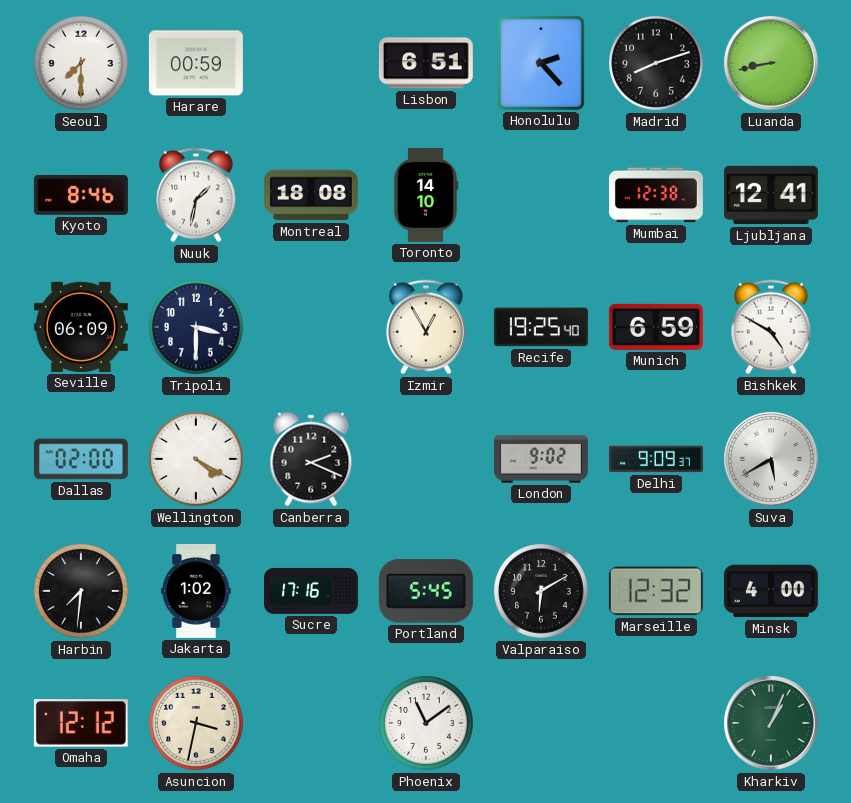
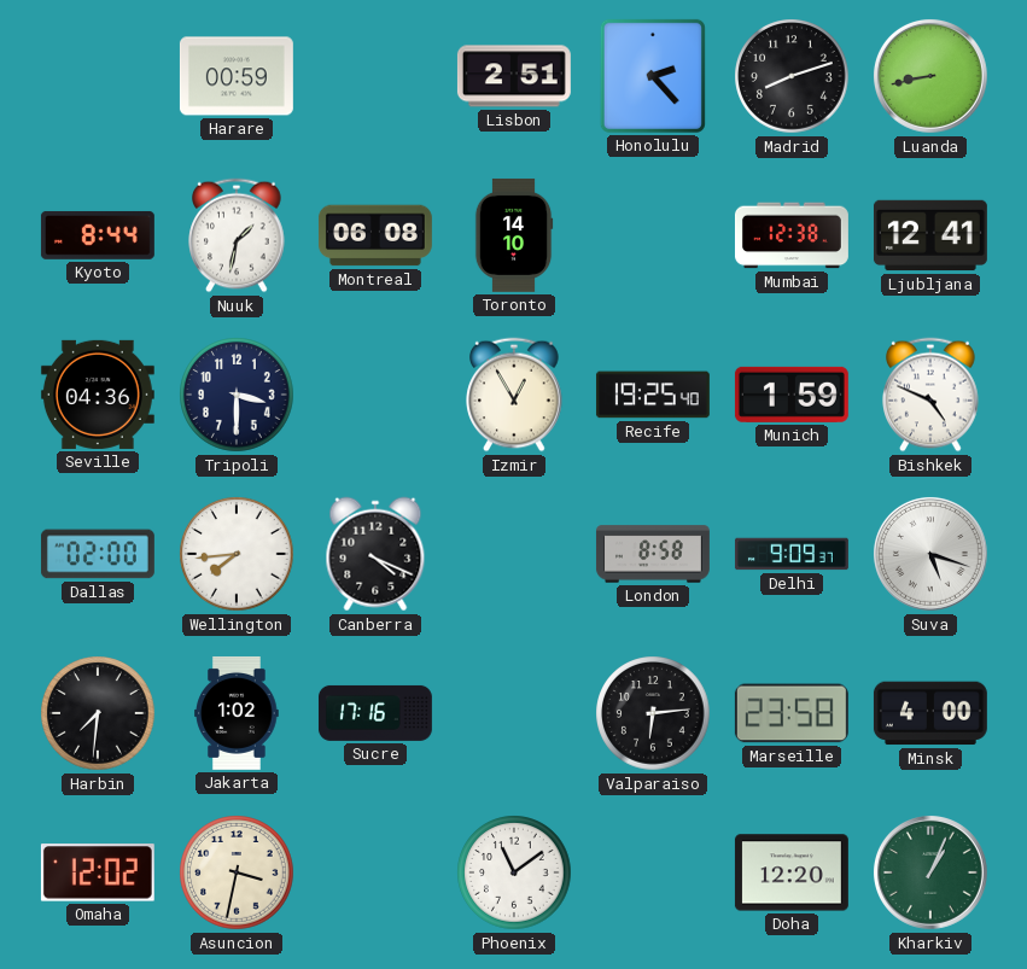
Seoul: 7:30 -> none
Lisbon: 6:51 -> 2:51
Kyoto: 8:46 -> 8:44
Montreal: 18:08 -> 06:08
Seville: 06:09 -> 04:36
Munich: 6:59 -> 1:59
Bishkek: 4:50 -> 4:49
Wellington: 4:20 -> 7:44
Canberra: 2:19 -> 4:19
London: 9:02 -> 8:58
Suva: 5:40 -> 5:18
Portland: 5:45 -> none
Valparaiso: 6:10 -> 6:14
Marseille: 12:32 -> 23:58
Omaha: 12:12 -> 12:02
Doha: none -> 12:20
